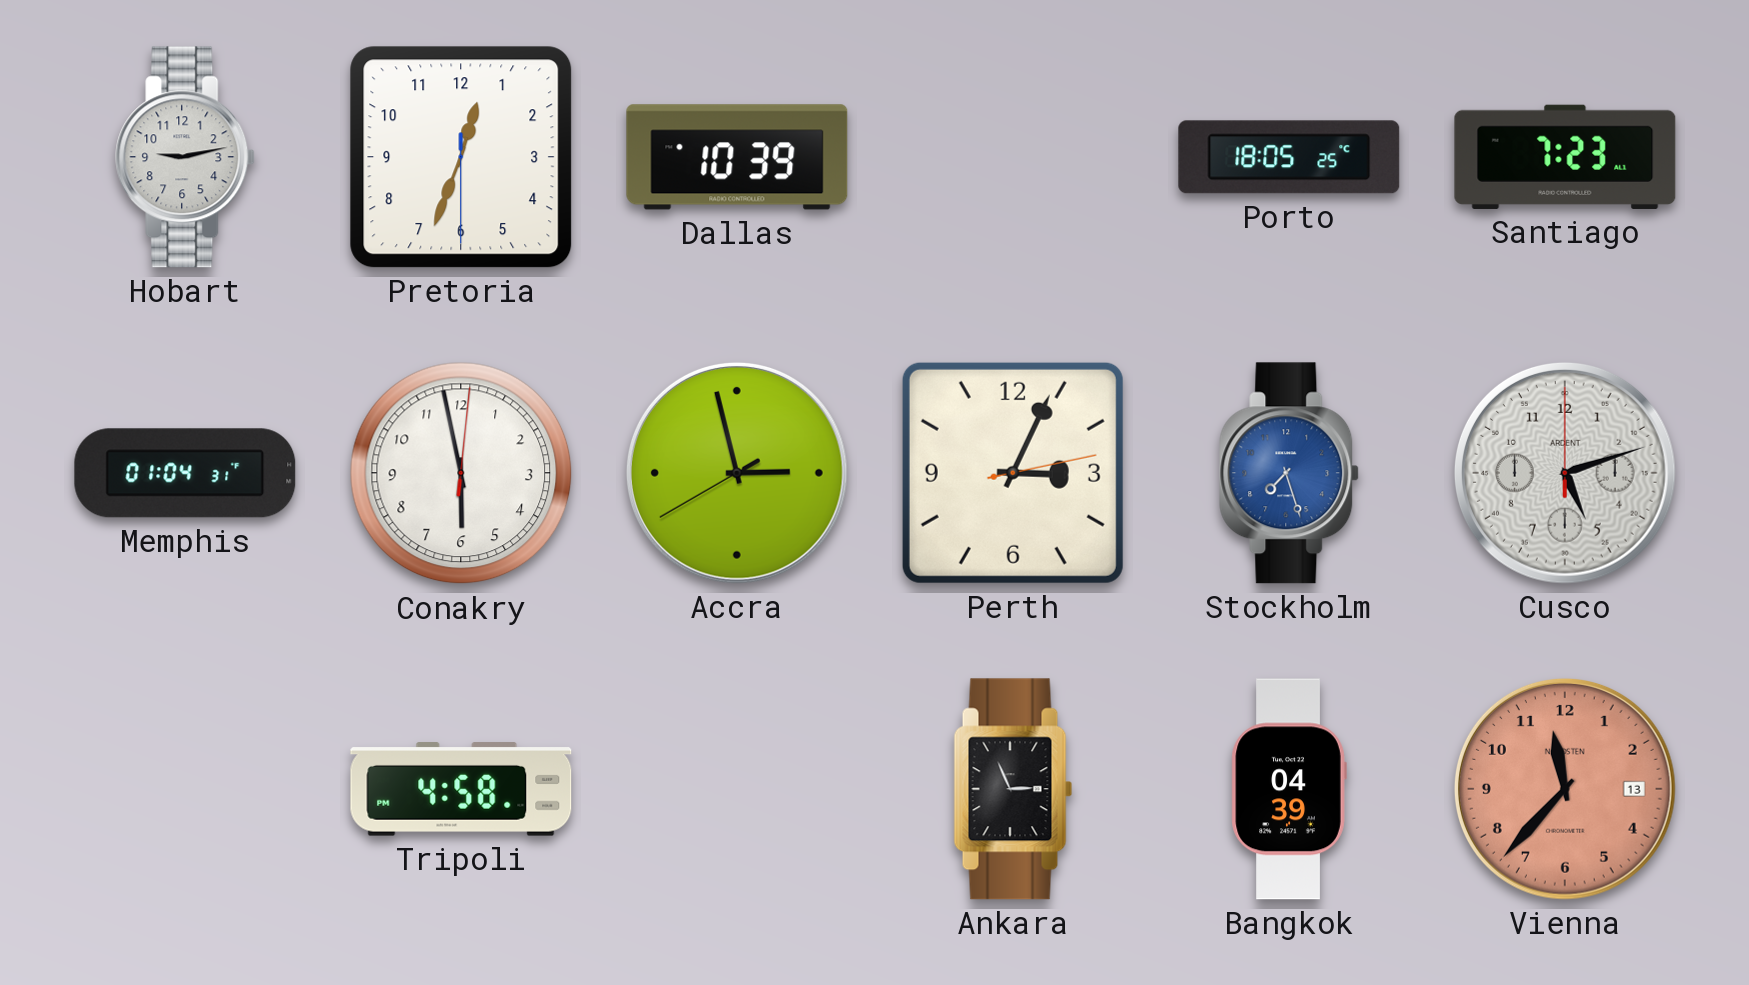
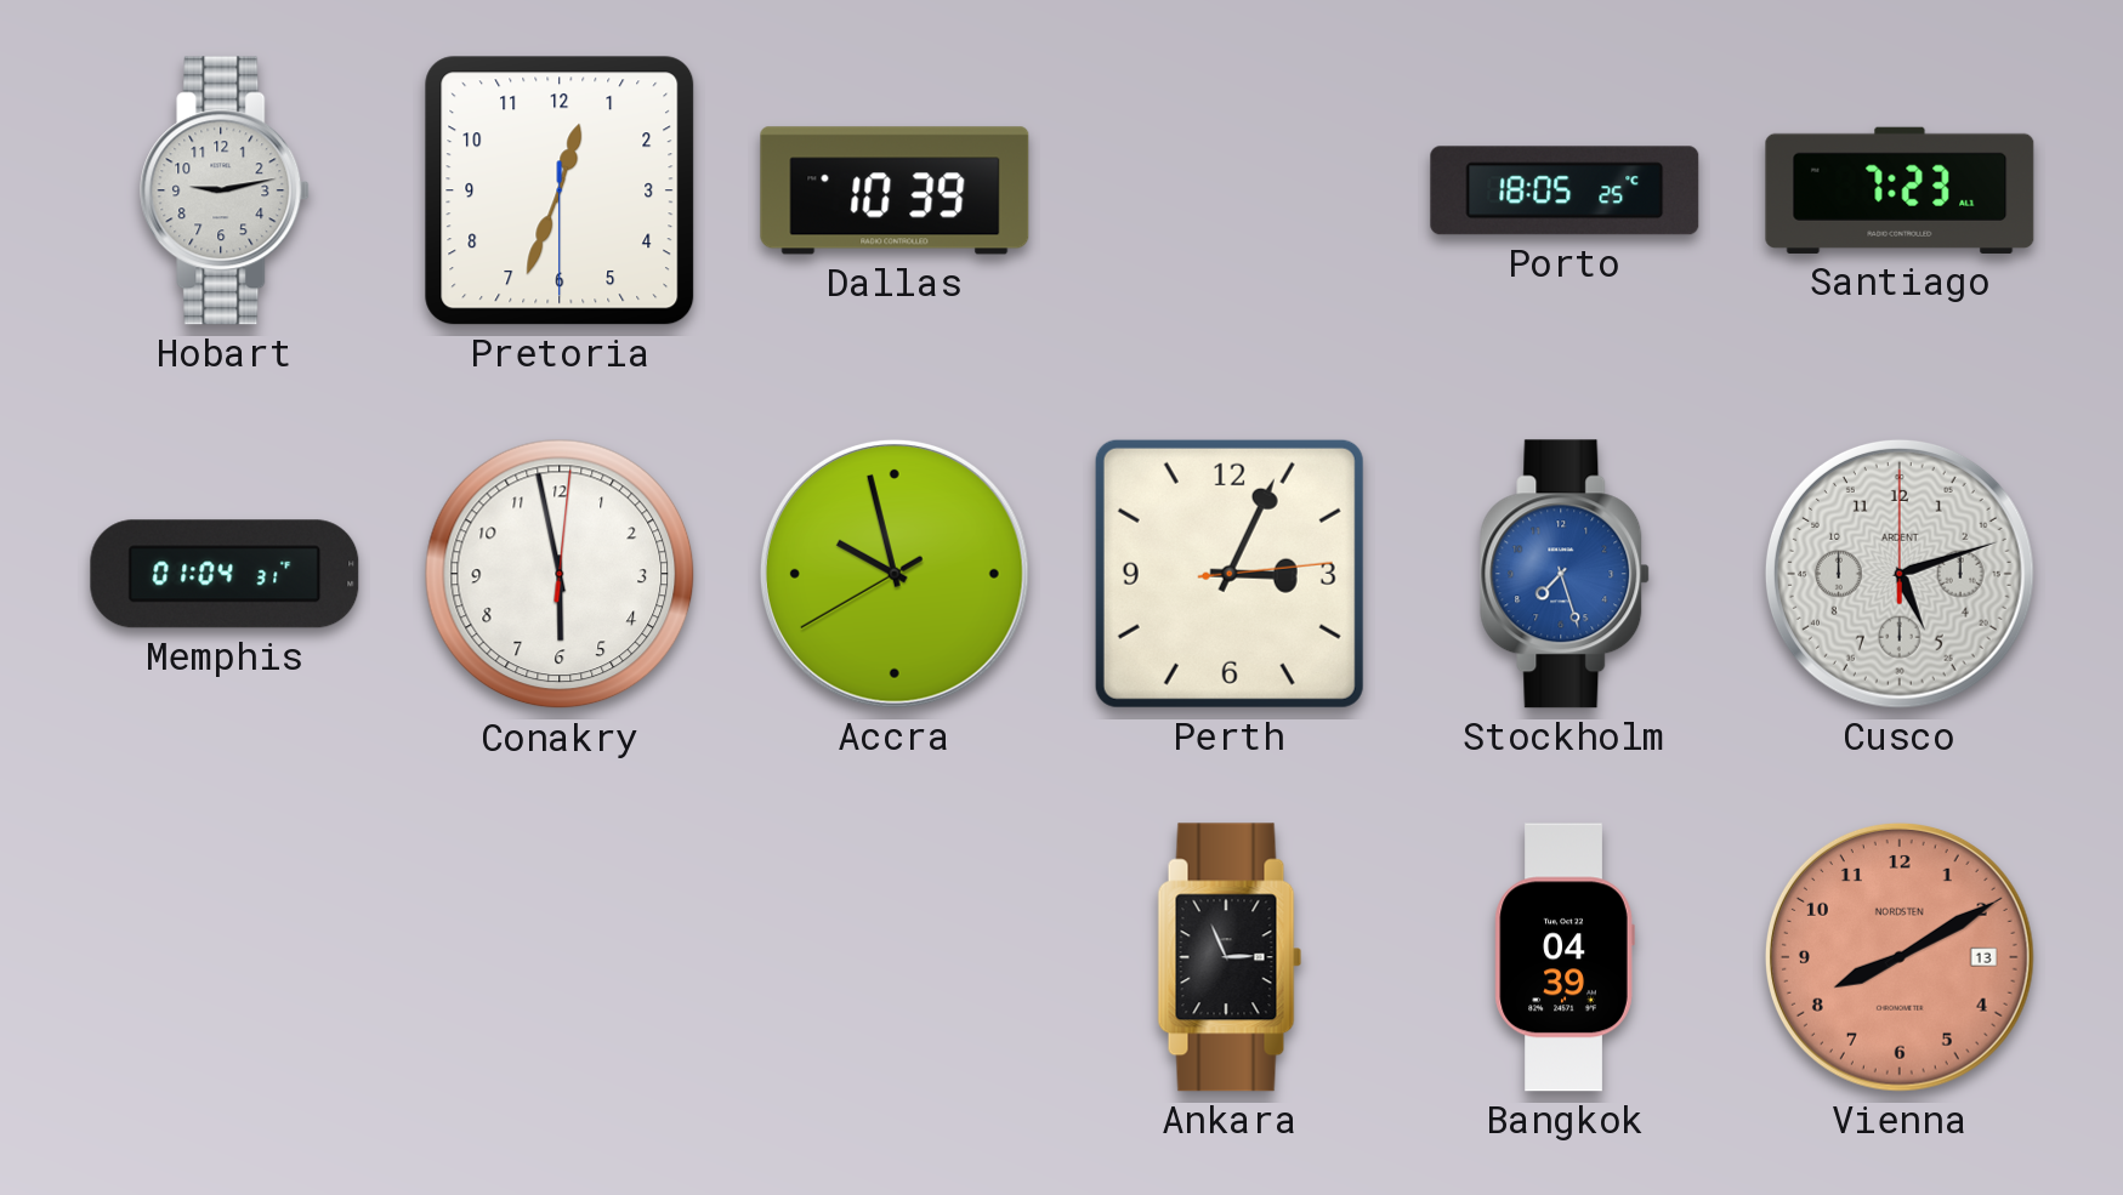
Accra: 2:57 -> 9:57
Perth: 3:04:13 -> 3:04:14
Tripoli: 4:58 -> none
Vienna: 11:37 -> 8:10
